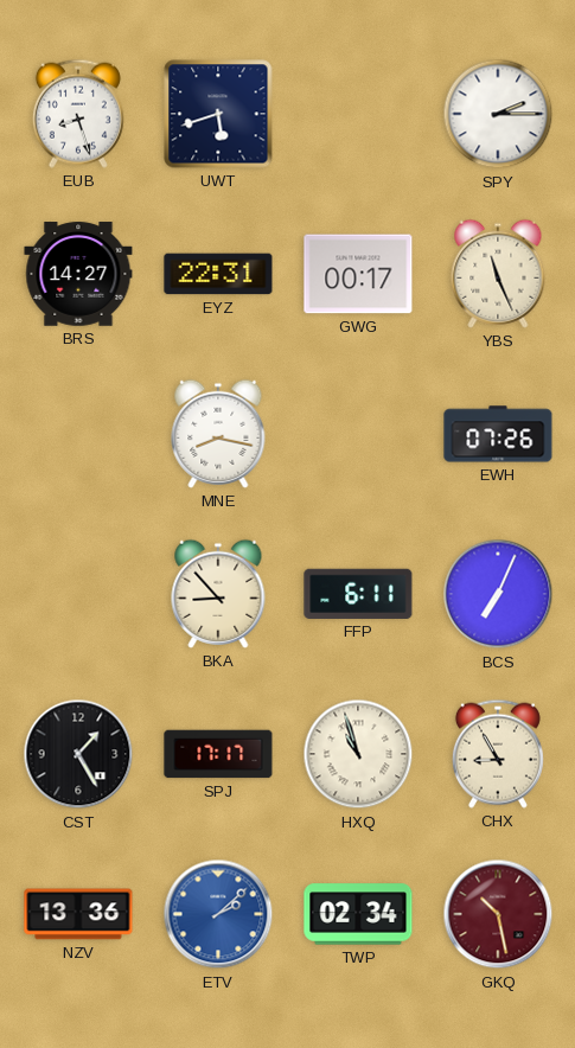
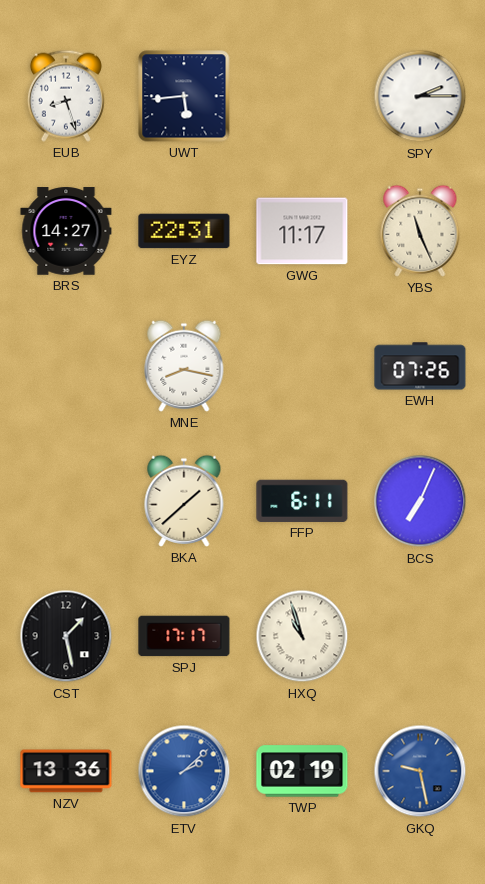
UWT: 5:42 -> 5:44
GWG: 00:17 -> 11:17
BKA: 8:53 -> 1:38
CST: 1:25 -> 1:28
CHX: 8:55 -> none
TWP: 02:34 -> 02:19
GKQ: 10:28 -> 9:28
GKQ dial: burgundy -> blue
